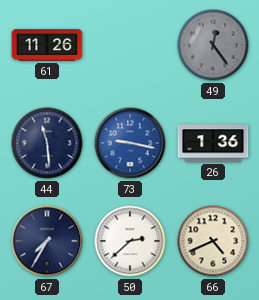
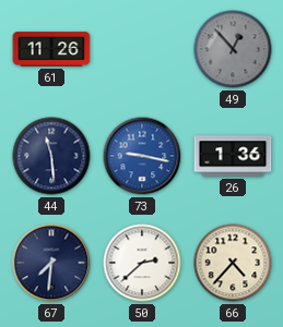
49: 12:24 -> 12:53
67: 7:35 -> 7:31
66: 4:41 -> 4:37
